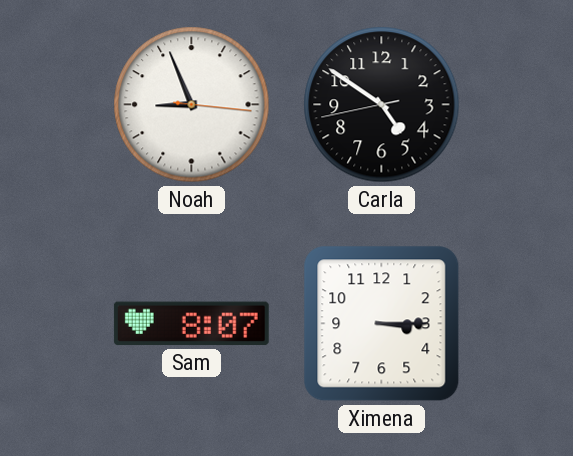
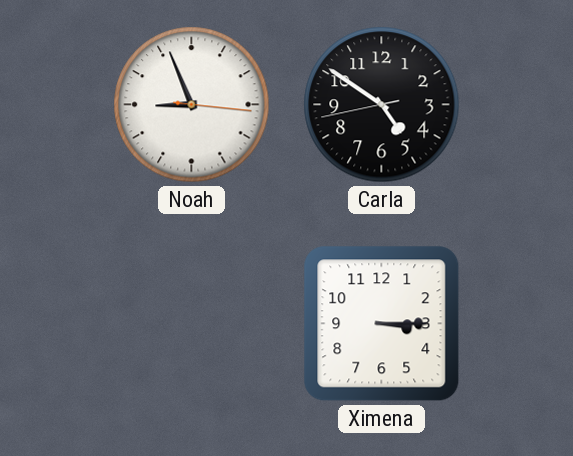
Sam: 8:07 -> none
